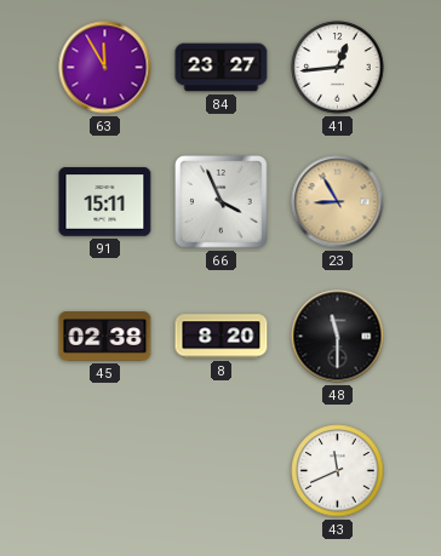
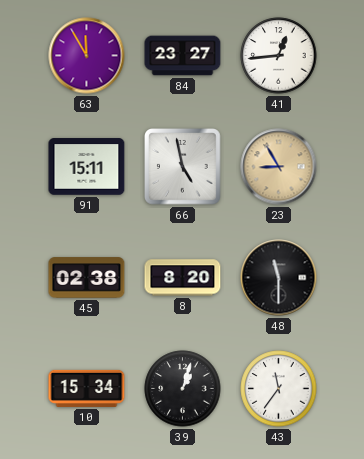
66: 3:56 -> 4:58
10: none -> 15:34
39: none -> 1:03
43: 11:41 -> 11:36
